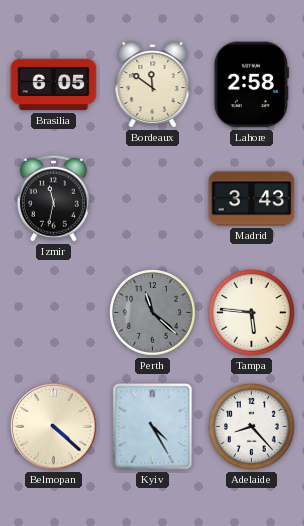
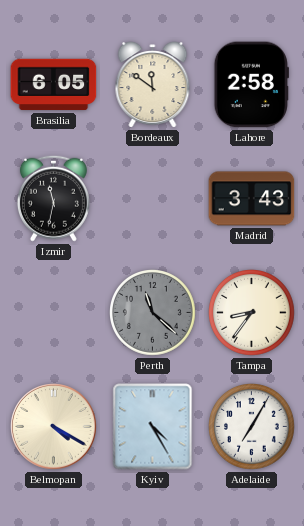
Tampa: 5:46 -> 8:36
Belmopan: 4:22 -> 4:20
Adelaide: 8:23 -> 7:05
